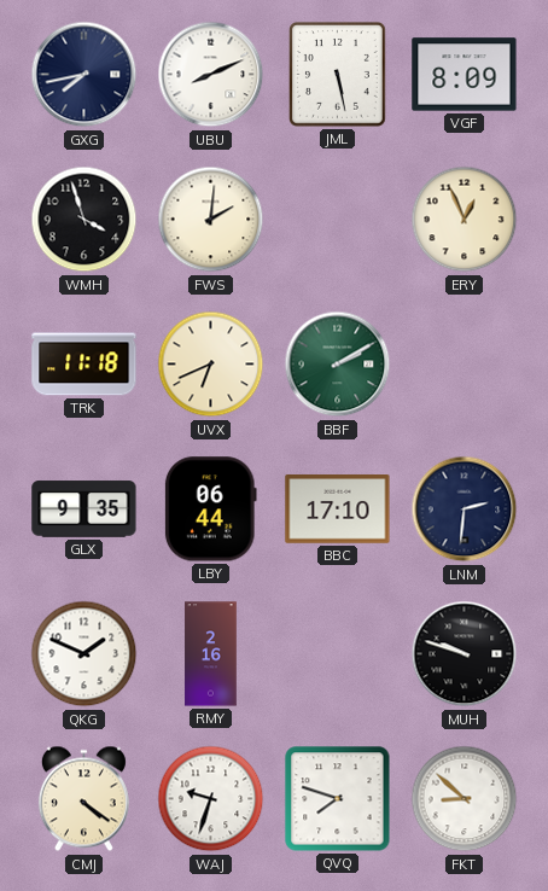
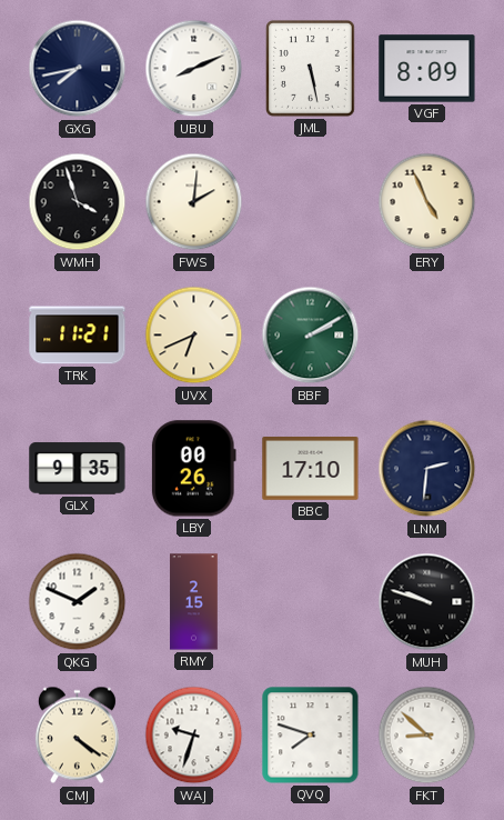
ERY: 12:56 -> 4:56
TRK: 11:18 -> 11:21
LBY: 06:44 -> 00:26
RMY: 2:16 -> 2:15
